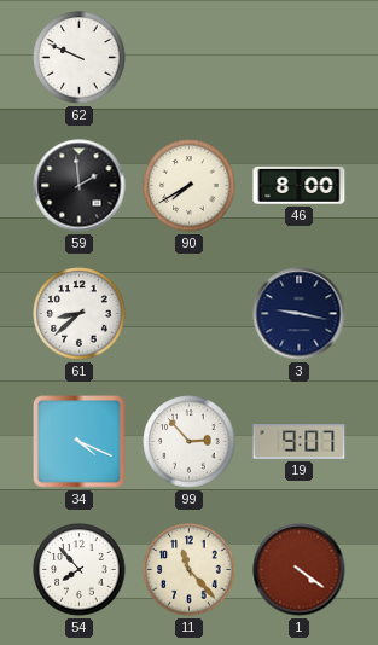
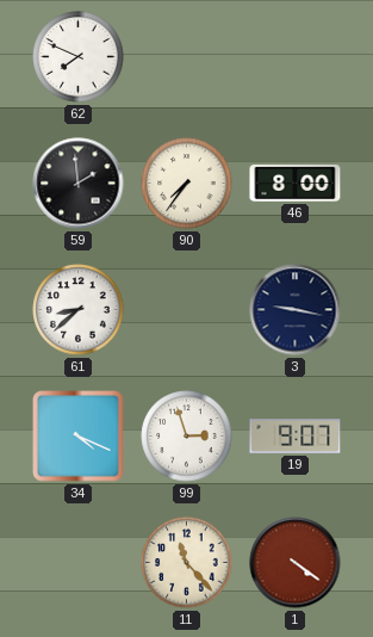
62: 9:49 -> 7:49
90: 7:40 -> 7:36
99: 2:53 -> 2:57
54: 7:53 -> none
